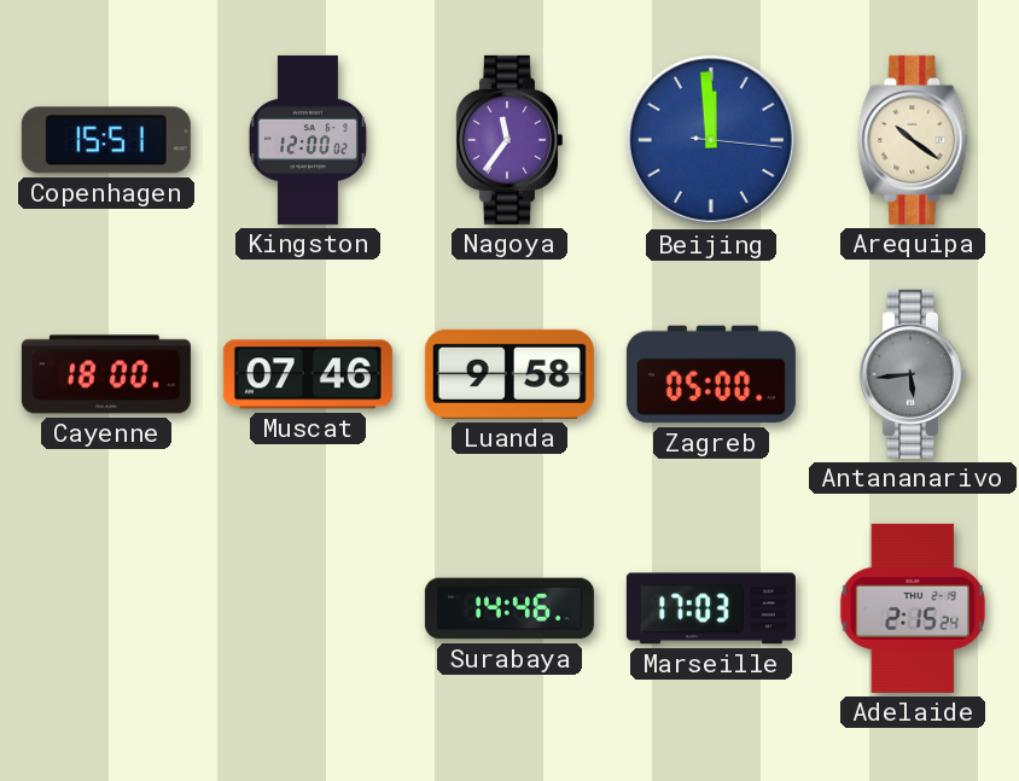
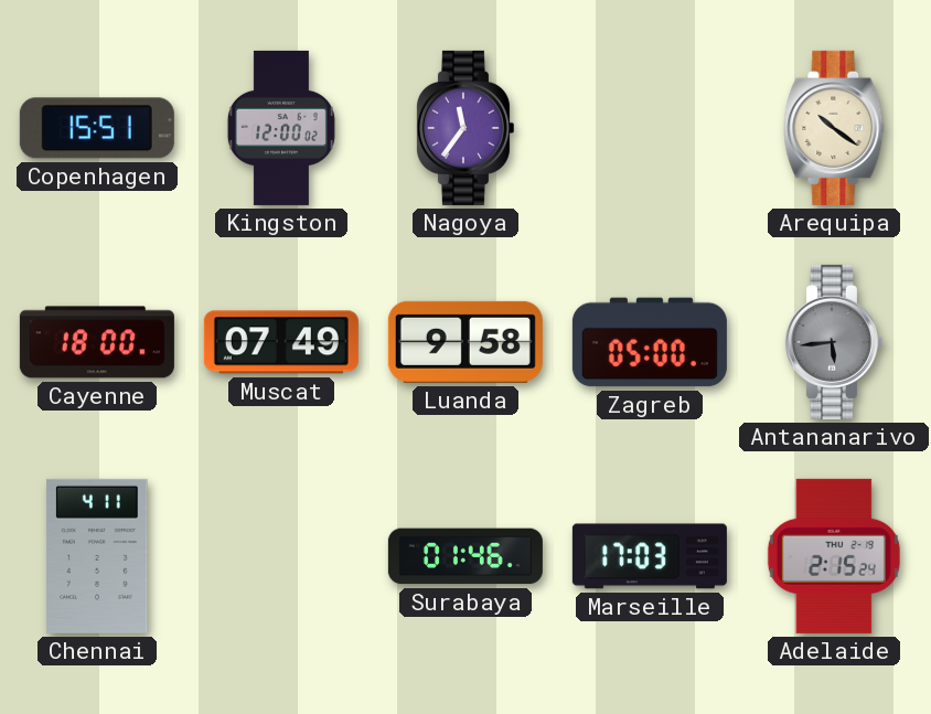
Beijing: 11:59 -> none
Muscat: 07:46 -> 07:49
Chennai: none -> 4:11
Surabaya: 14:46 -> 01:46
